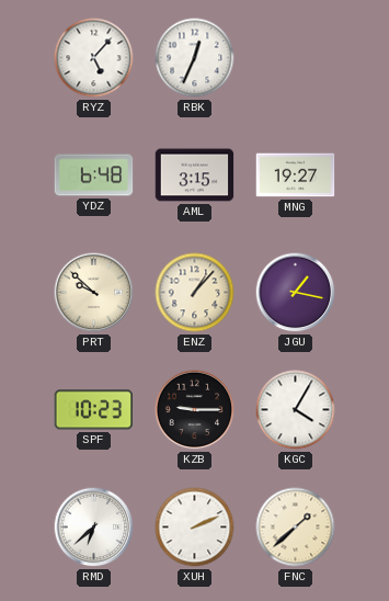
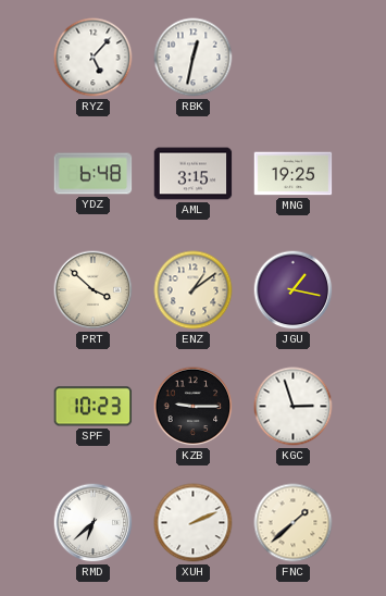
RBK: 12:34 -> 12:32
MNG: 19:27 -> 19:25
PRT: 9:52 -> 3:52
ENZ: 1:07 -> 1:09
KGC: 4:05 -> 2:57
